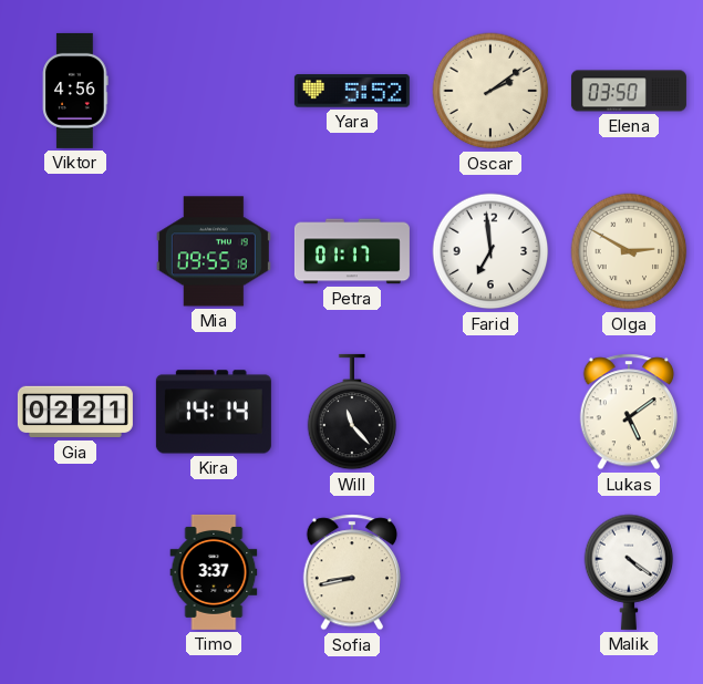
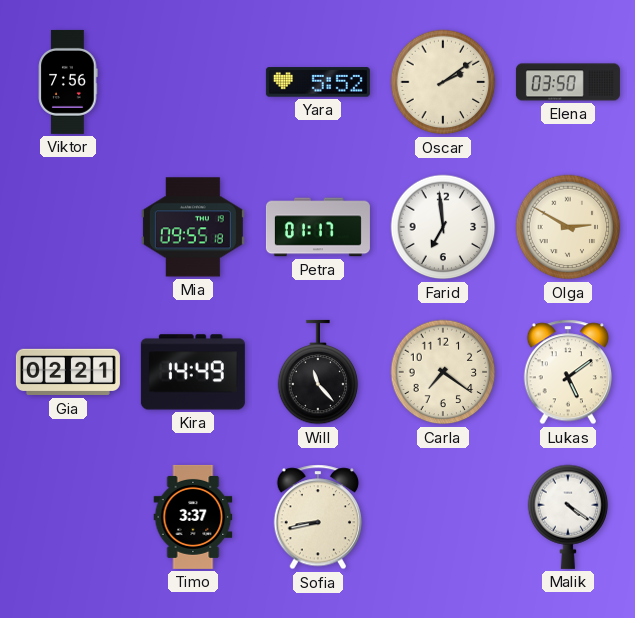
Viktor: 4:56 -> 7:56
Kira: 14:14 -> 14:49
Carla: none -> 7:21
